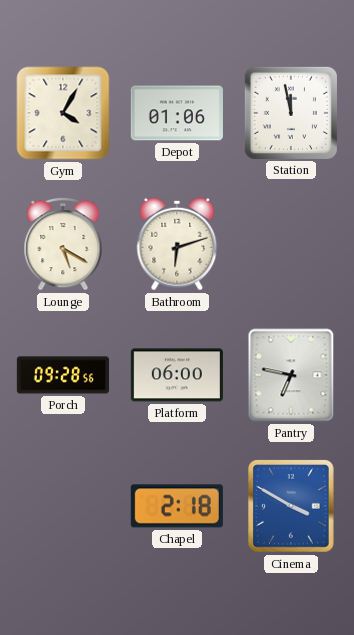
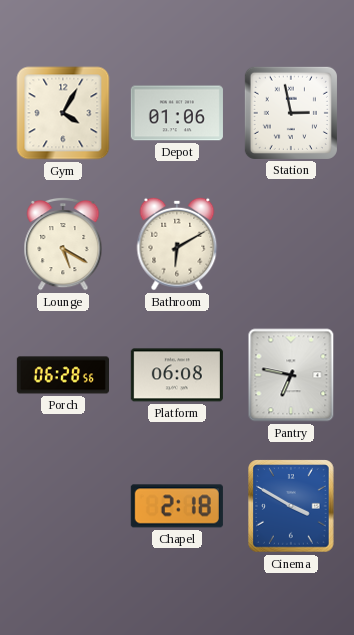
Station: 11:58 -> 2:58
Bathroom: 6:12 -> 6:10
Porch: 09:28 -> 06:28
Platform: 06:00 -> 06:08
